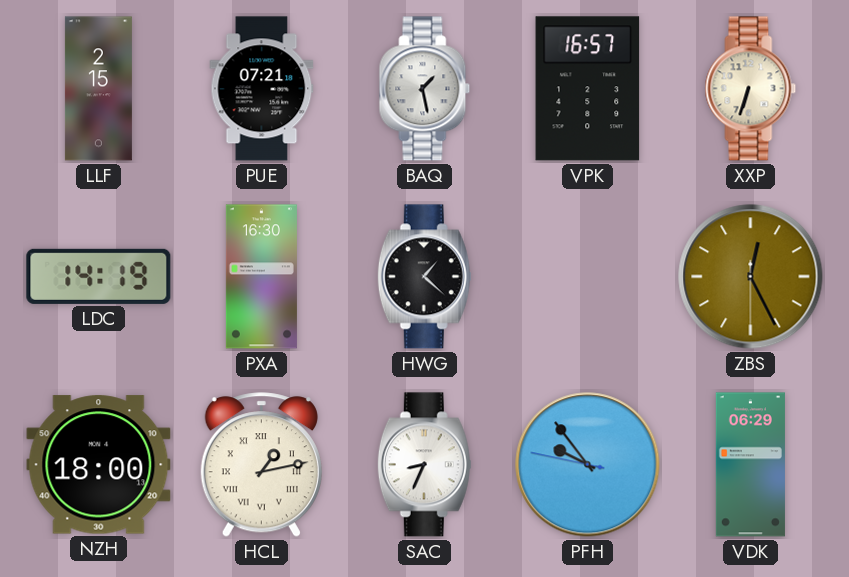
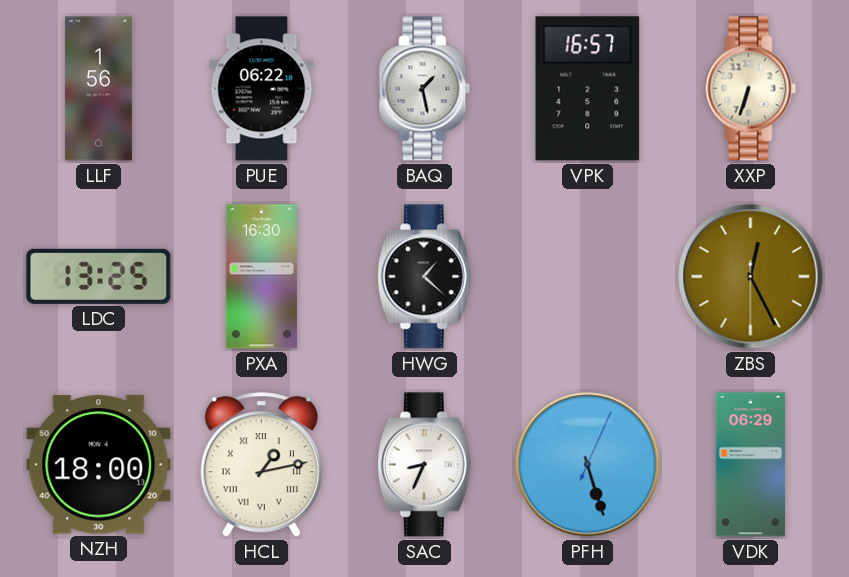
LLF: 2:15 -> 1:56
PUE: 07:21 -> 06:22
LDC: 14:19 -> 13:25
PFH: 9:53 -> 5:27
